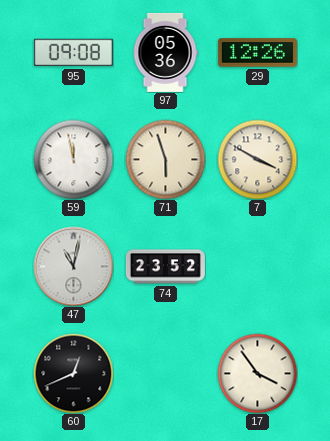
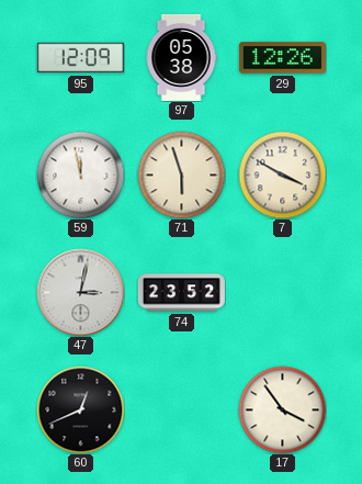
95: 09:08 -> 12:09
97: 05:36 -> 05:38
47: 11:02 -> 3:02
